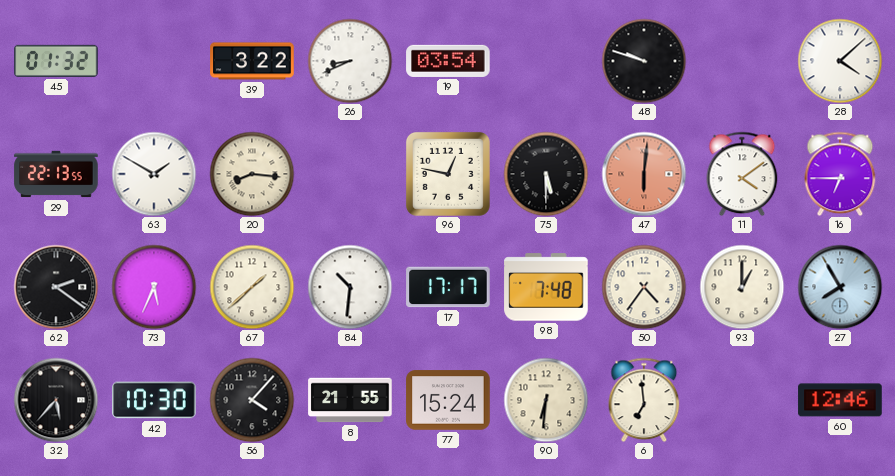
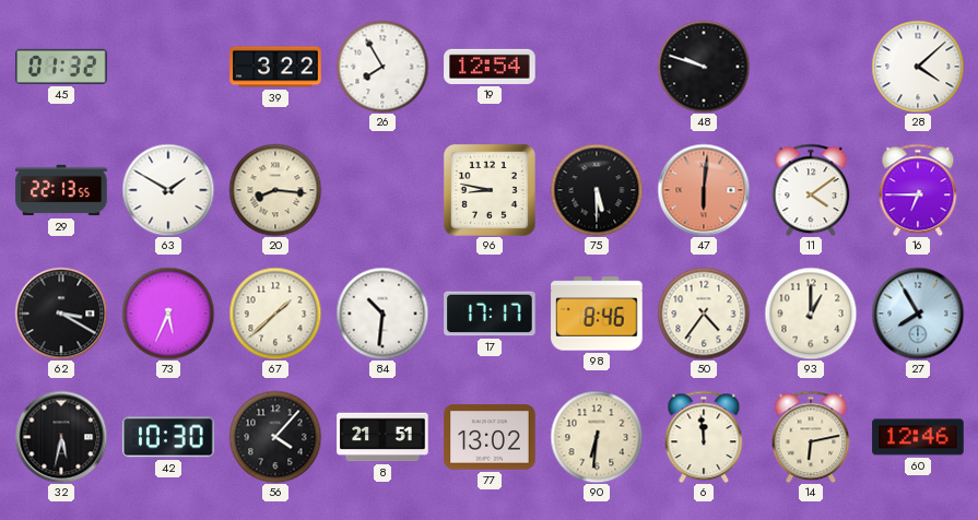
26: 8:41 -> 7:55
19: 03:54 -> 12:54
96: 12:47 -> 8:47
62: 2:21 -> 3:20
98: 7:48 -> 8:46
32: 5:37 -> 5:32
8: 21:55 -> 21:51
77: 15:24 -> 13:02
6: 6:59 -> 11:59
14: none -> 6:13
